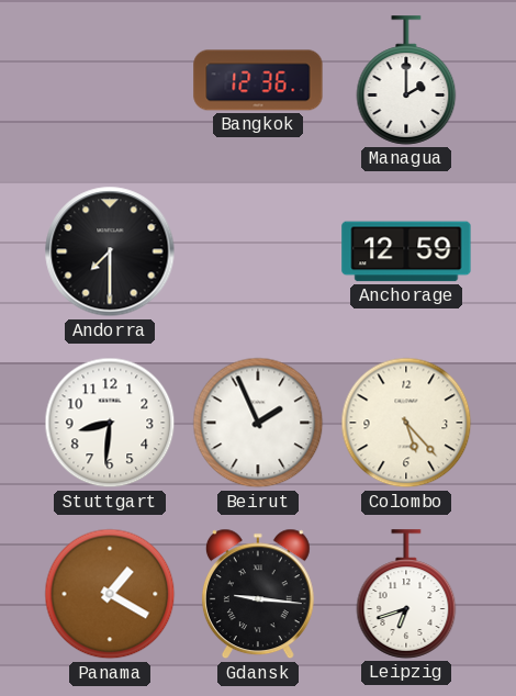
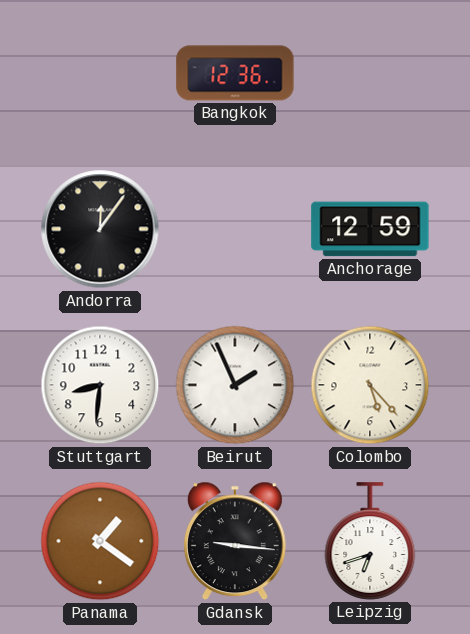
Managua: 2:00 -> none
Andorra: 7:30 -> 12:06
Panama: 1:20 -> 1:21
